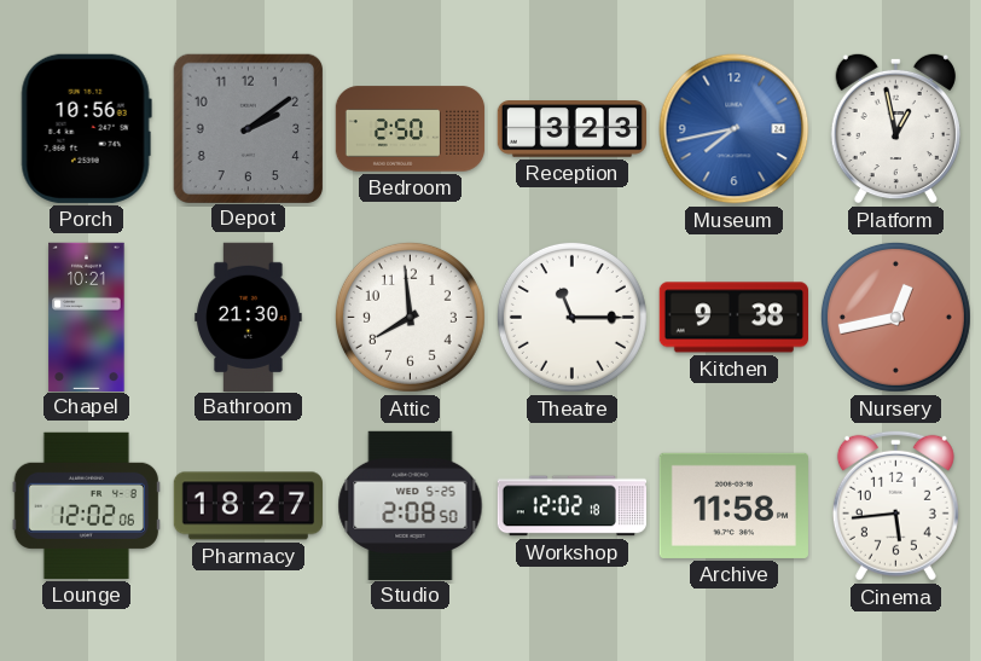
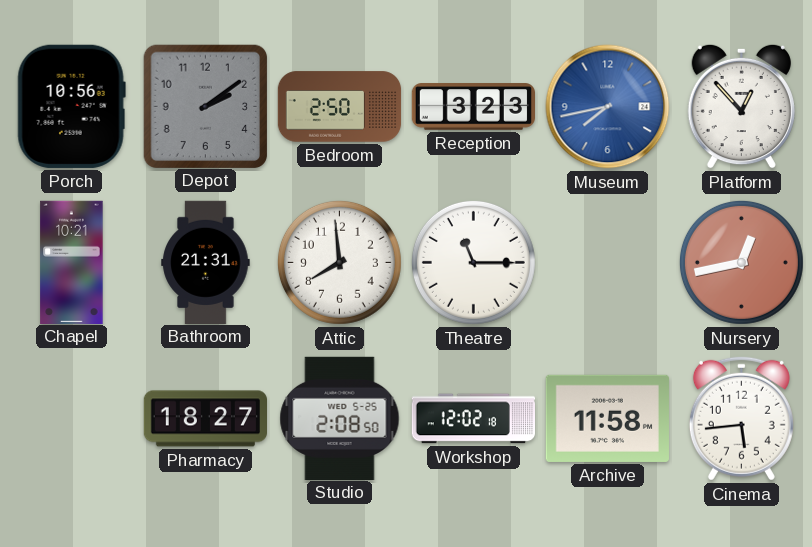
Platform: 12:58 -> 12:53
Bathroom: 21:30 -> 21:31
Kitchen: 9:38 -> none
Lounge: 12:02 -> none
